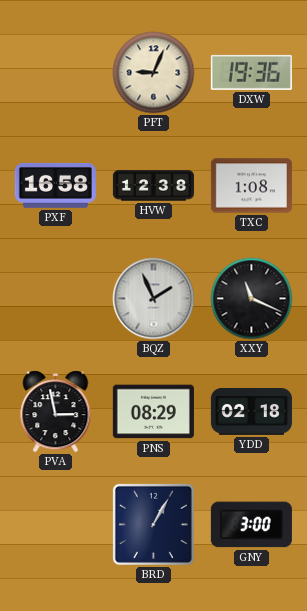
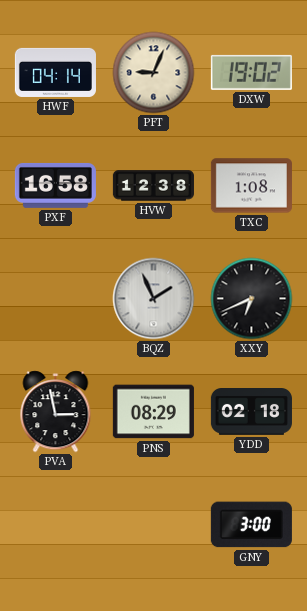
HWF: none -> 04:14
DXW: 19:36 -> 19:02
XXY: 11:19 -> 6:41
BRD: 1:05 -> none
